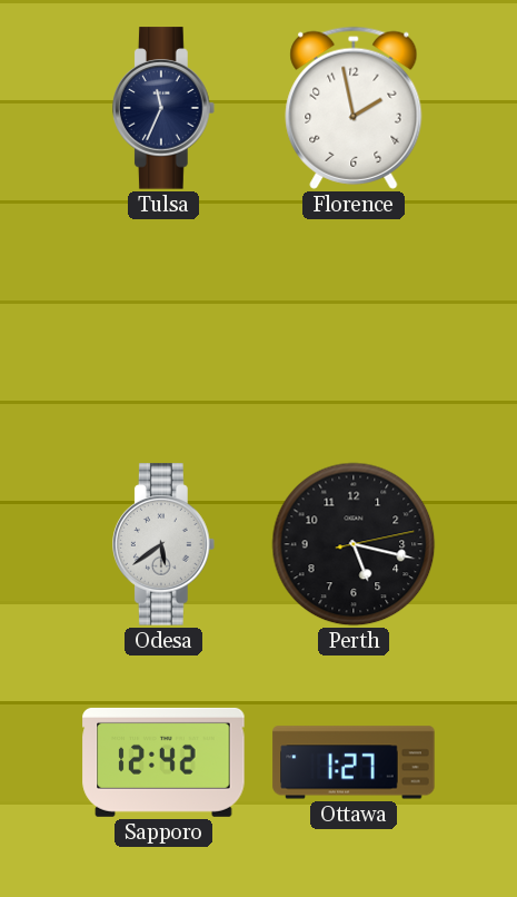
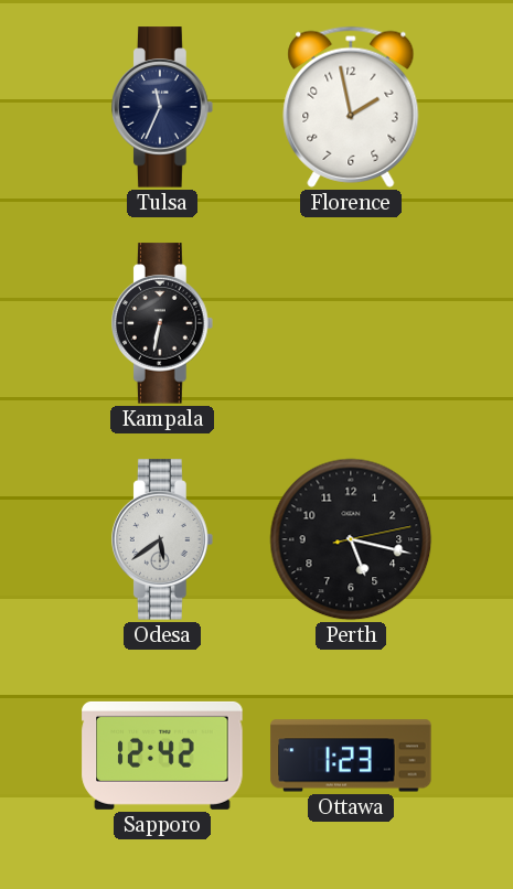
Kampala: none -> 6:32
Ottawa: 1:27 -> 1:23
